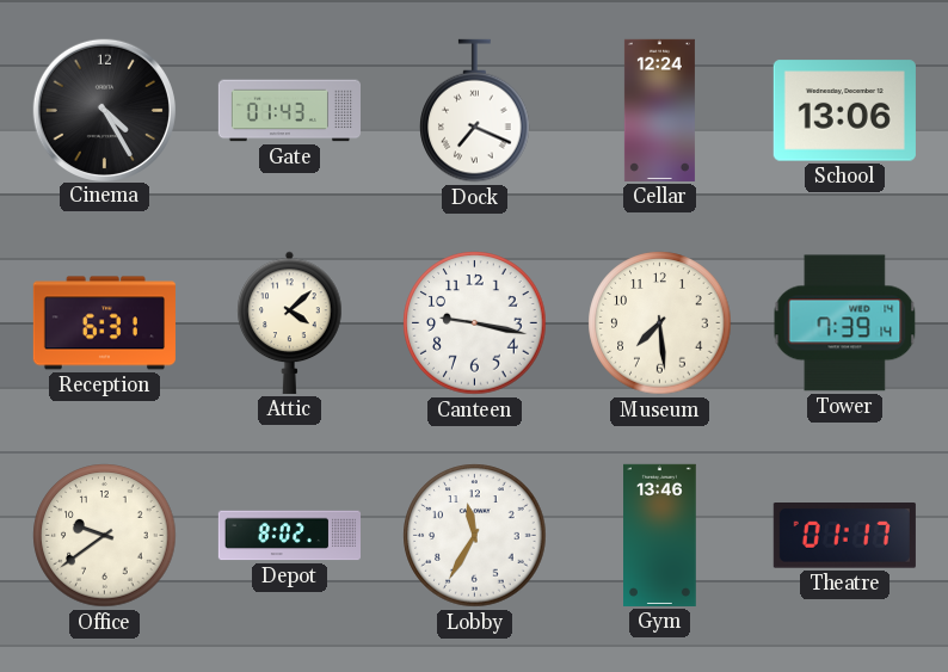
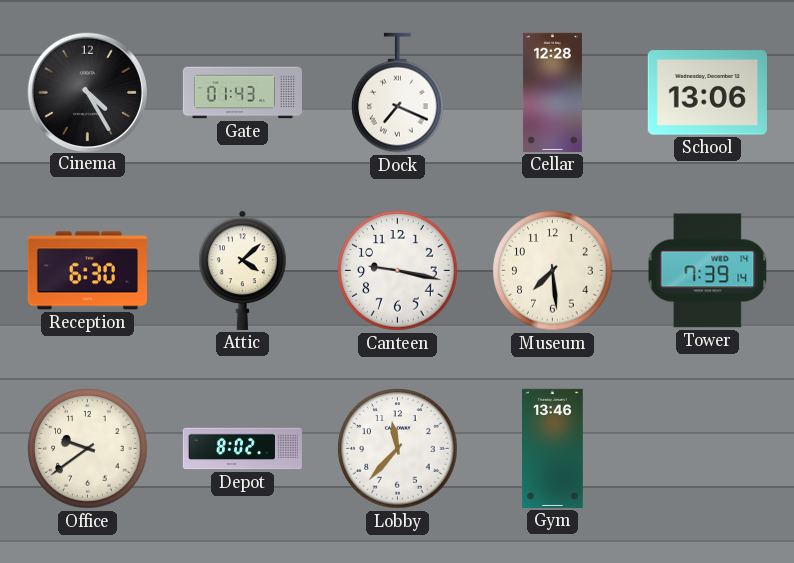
Cellar: 12:24 -> 12:28
Reception: 6:31 -> 6:30
Lobby: 11:35 -> 11:37
Theatre: 01:17 -> none
